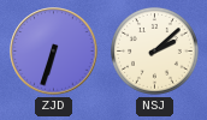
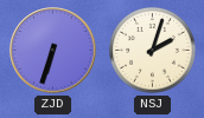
NSJ: 2:08 -> 2:03
